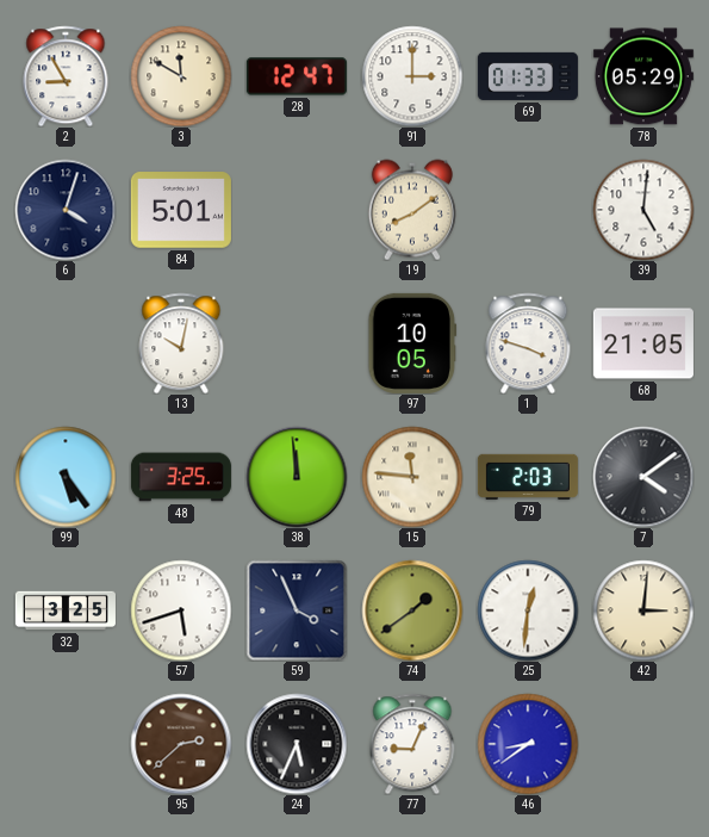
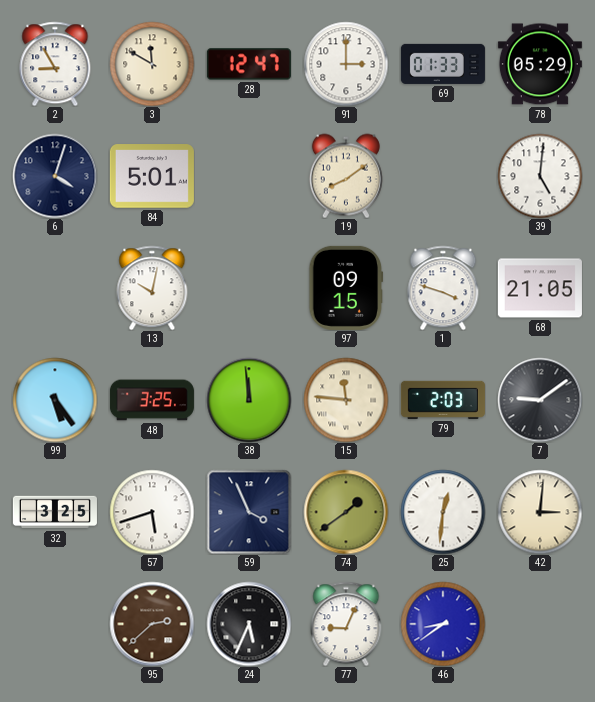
97: 10:05 -> 09:15
7: 4:09 -> 9:09
